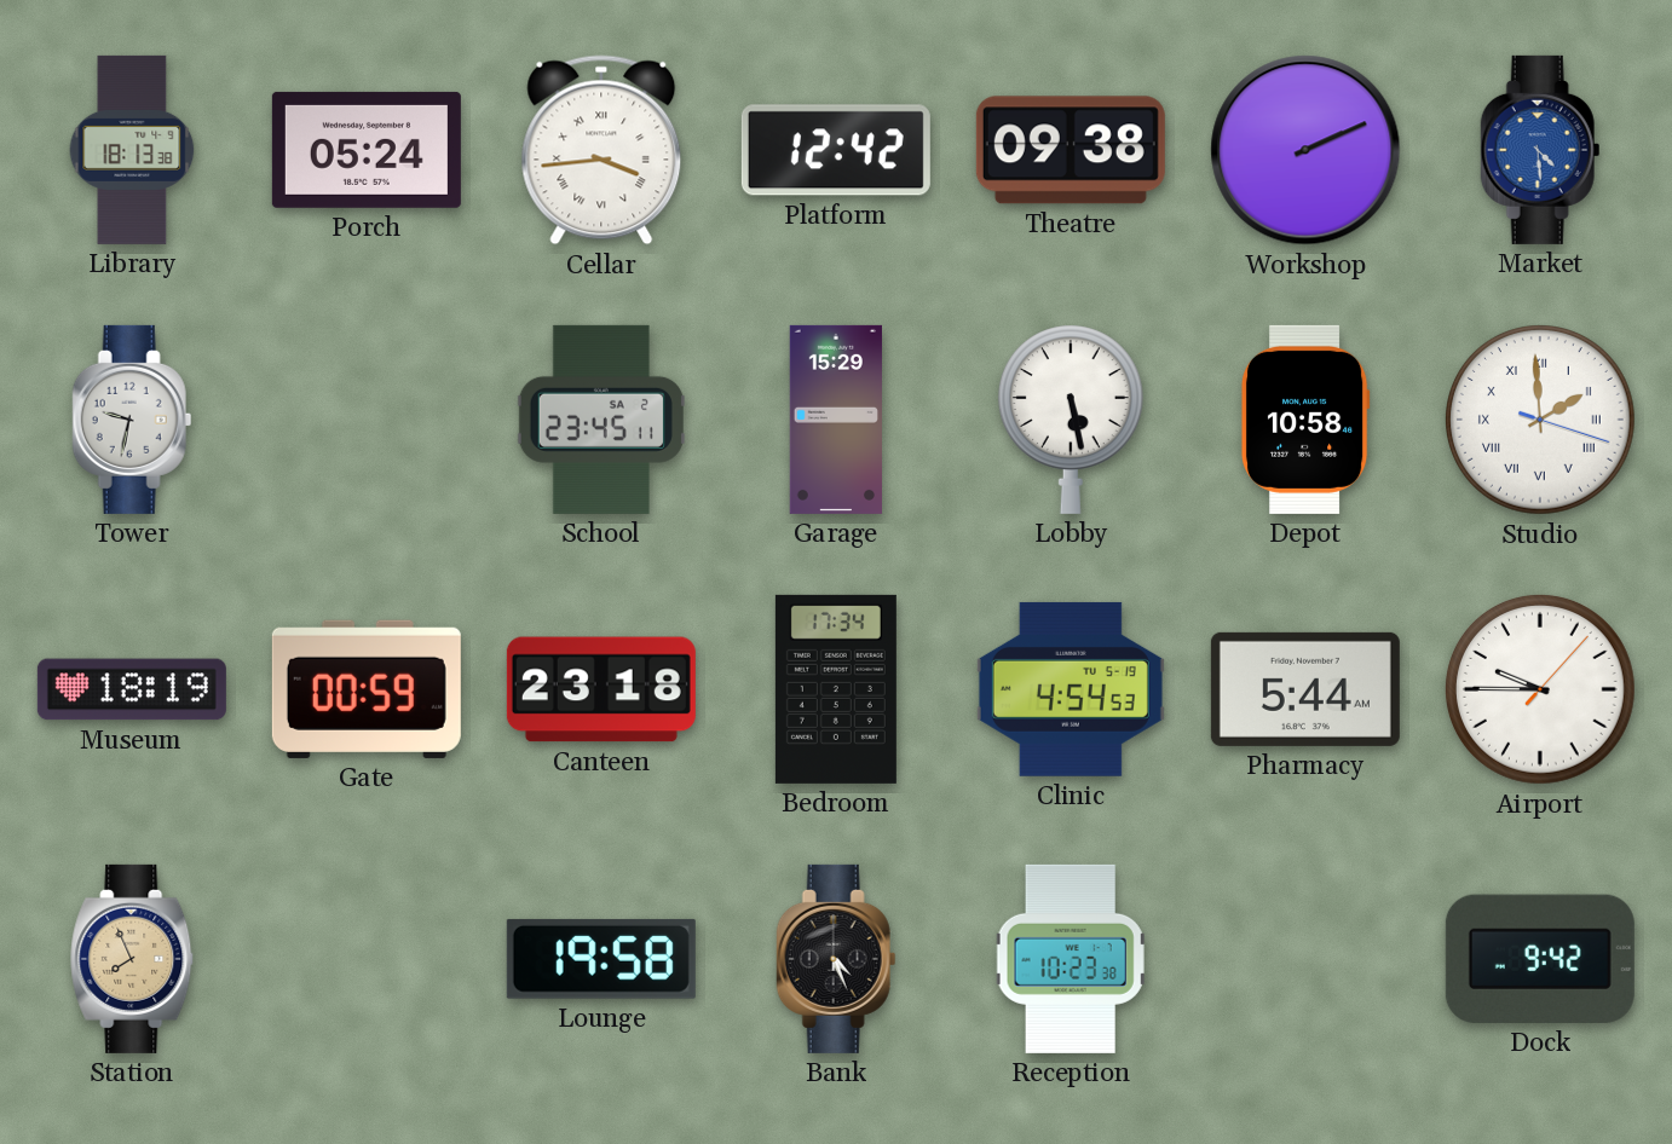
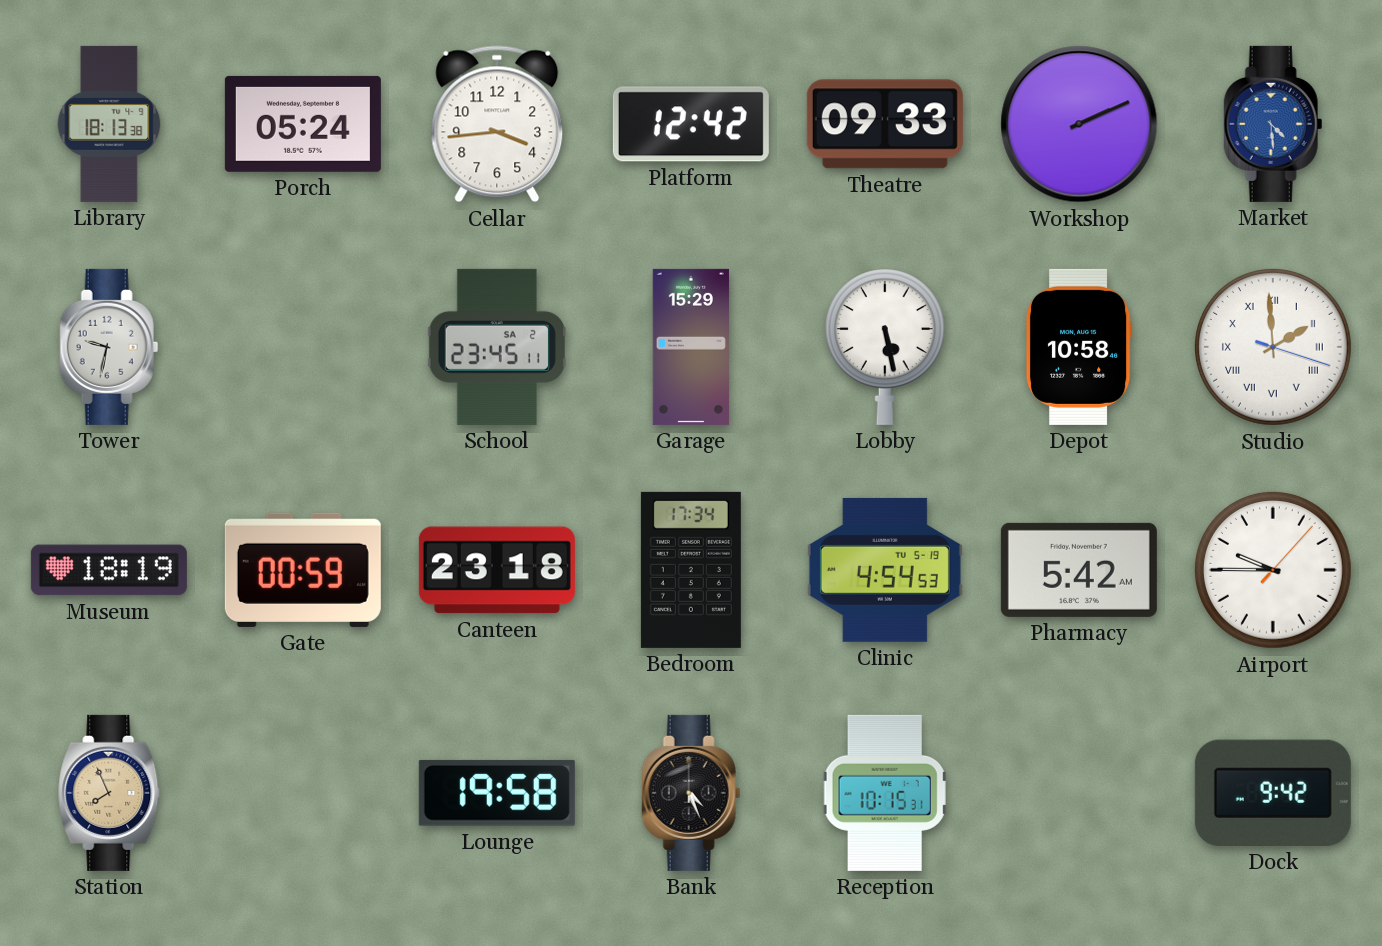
Cellar numerals: Roman -> Arabic
Theatre: 09:38 -> 09:33
Pharmacy: 5:44 -> 5:42
Reception: 10:23 -> 10:15
